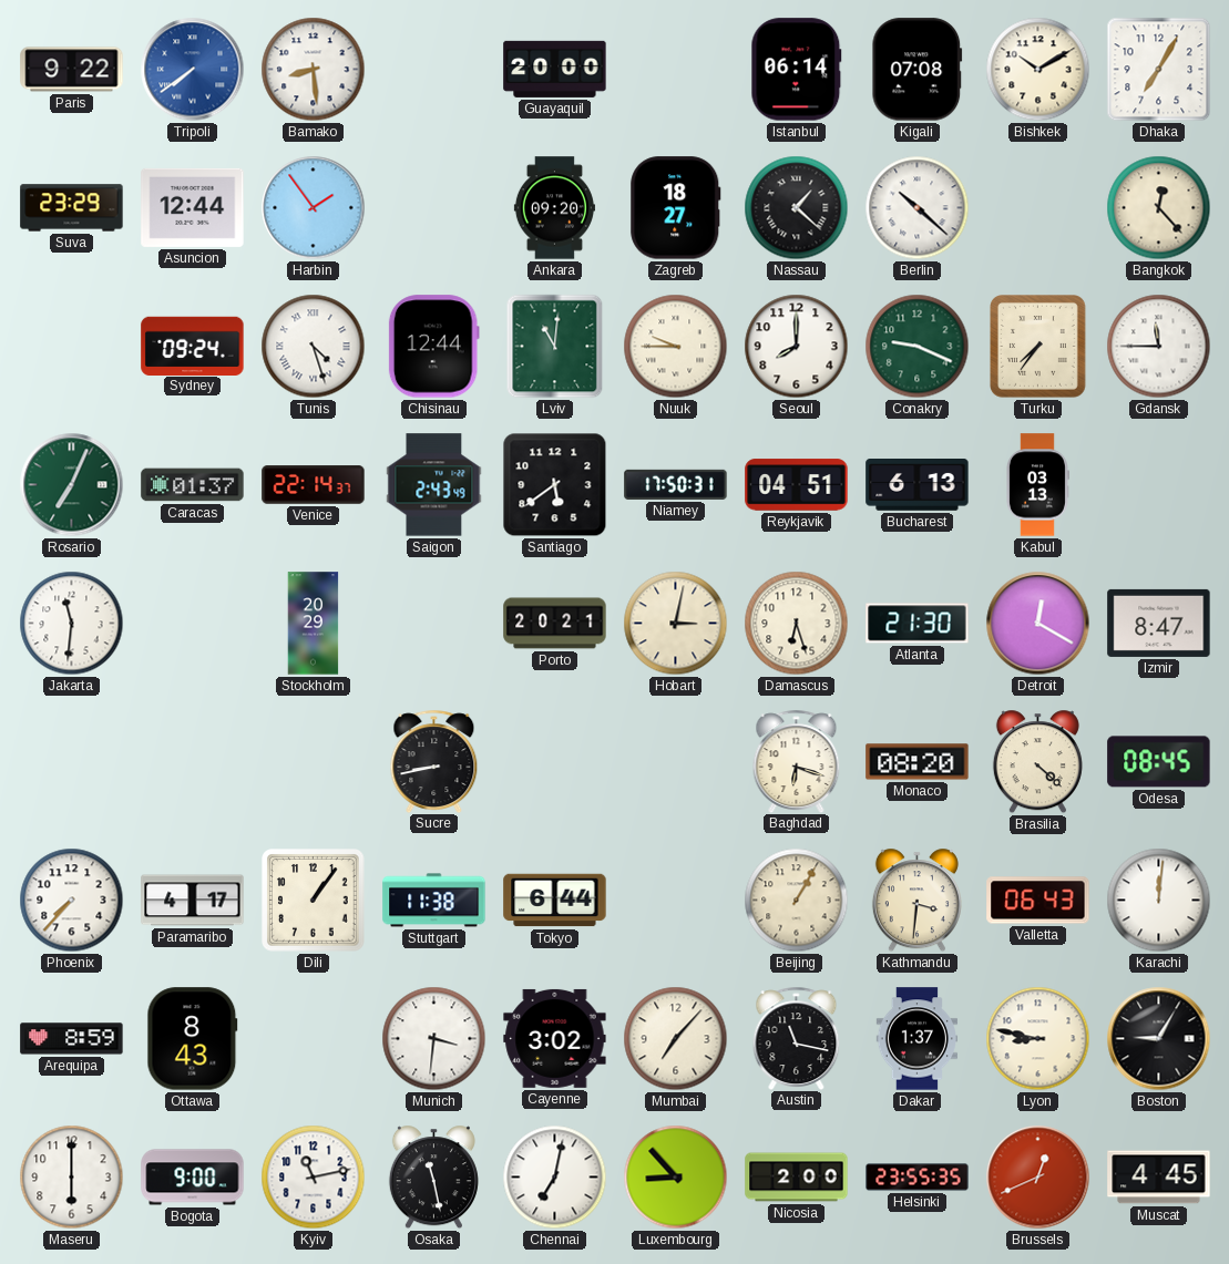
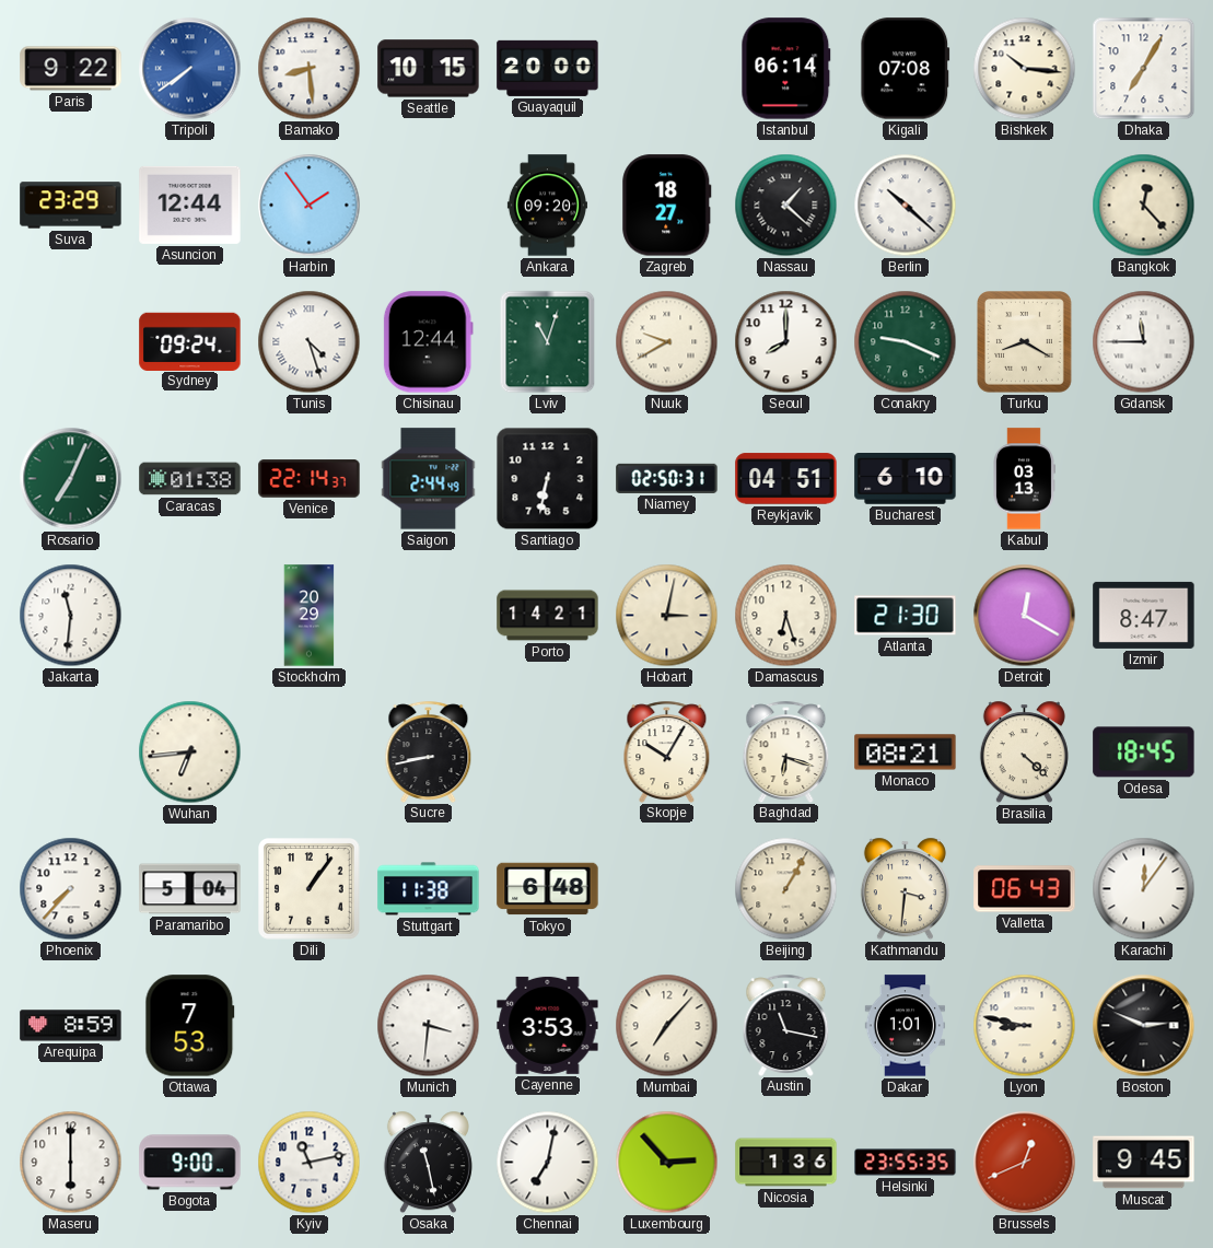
Seattle: none -> 10:15
Bishkek: 10:10 -> 10:16
Lviv: 11:01 -> 11:03
Nuuk: 9:45 -> 9:40
Turku: 7:36 -> 8:20
Caracas: 01:37 -> 01:38
Saigon: 2:43 -> 2:44
Santiago: 5:39 -> 6:32
Niamey: 17:50 -> 02:50
Bucharest: 6:13 -> 6:10
Porto: 20:21 -> 14:21
Wuhan: none -> 6:44
Skopje: none -> 10:05
Monaco: 08:20 -> 08:21
Odesa: 08:45 -> 18:45
Paramaribo: 4:17 -> 5:04
Tokyo: 6:44 -> 6:48
Karachi: 12:01 -> 12:06
Ottawa: 8:43 -> 7:53
Cayenne: 3:02 -> 3:53
Dakar: 1:37 -> 1:01
Boston: 9:05 -> 2:49
Luxembourg: 8:53 -> 2:53
Nicosia: 2:00 -> 1:36
Muscat: 4:45 -> 9:45
